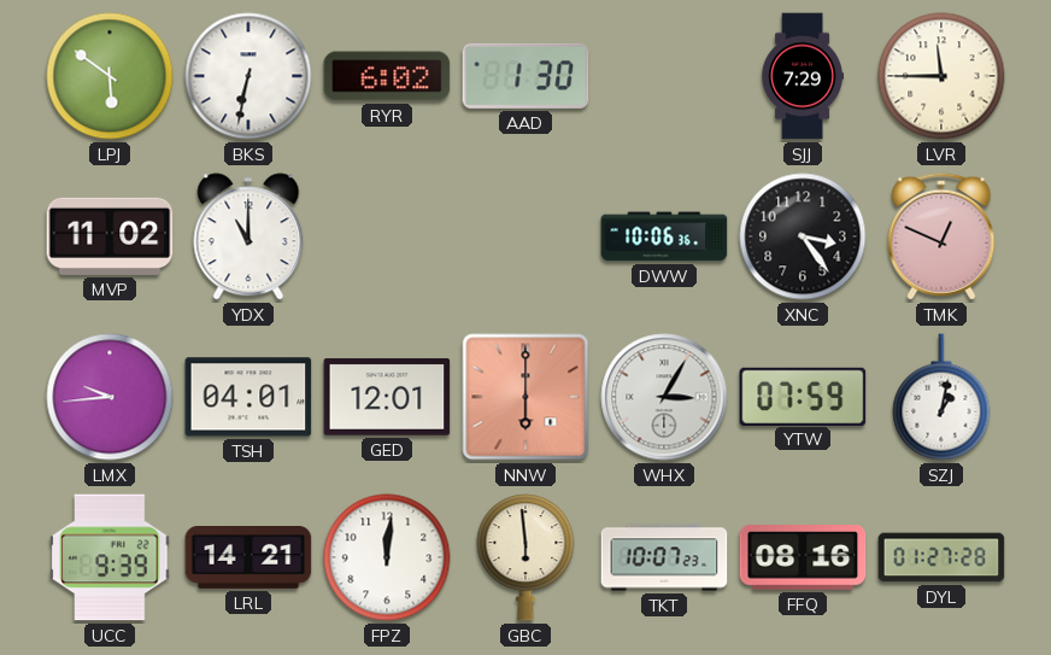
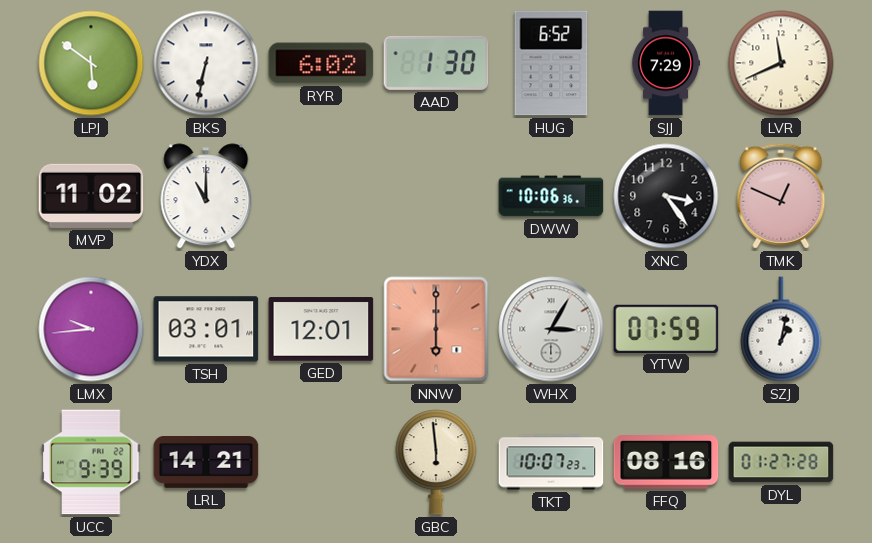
HUG: none -> 6:52
LVR: 11:45 -> 11:41
TSH: 04:01 -> 03:01
FPZ: 12:01 -> none
